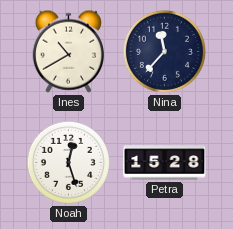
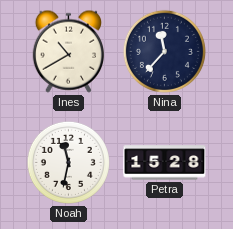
Noah: 12:27 -> 11:32
